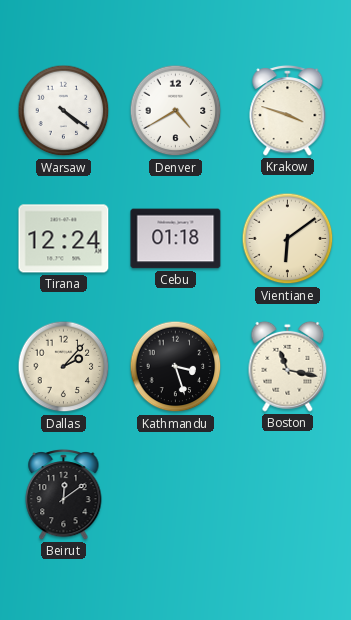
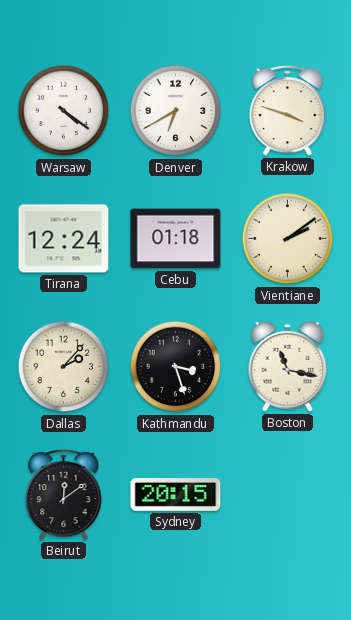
Denver: 4:40 -> 6:40
Vientiane: 6:09 -> 2:09
Sydney: none -> 20:15
